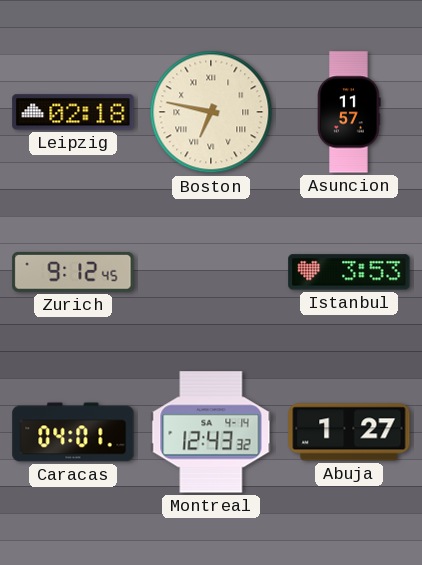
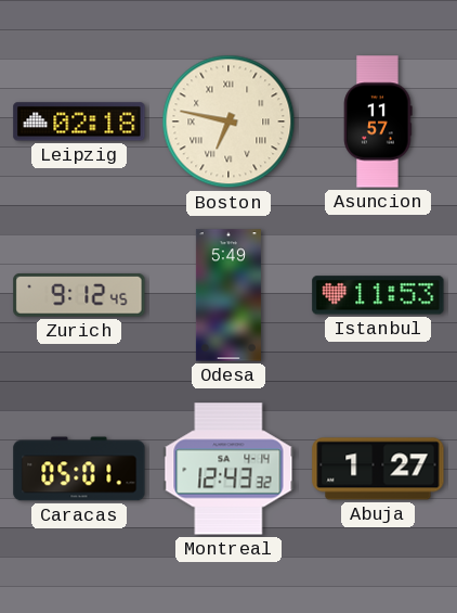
Odesa: none -> 5:49
Istanbul: 3:53 -> 11:53
Caracas: 04:01 -> 05:01
